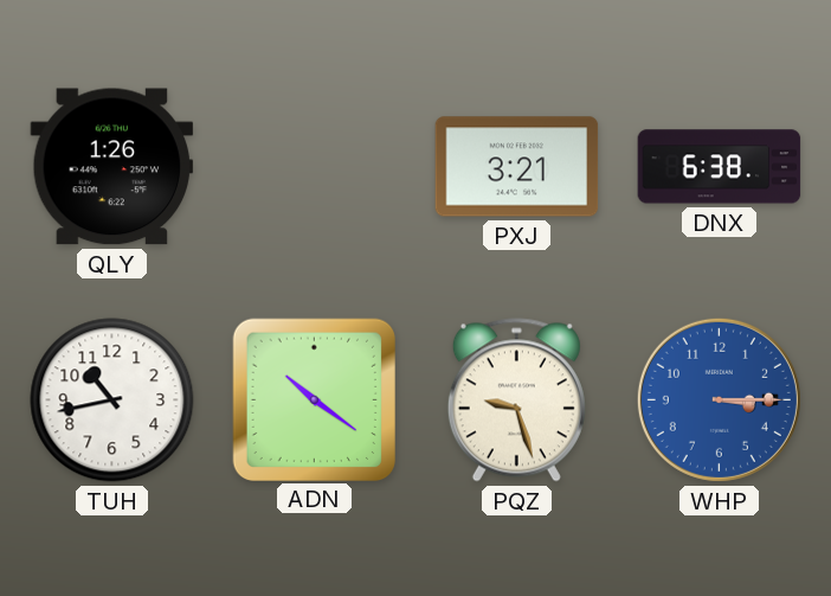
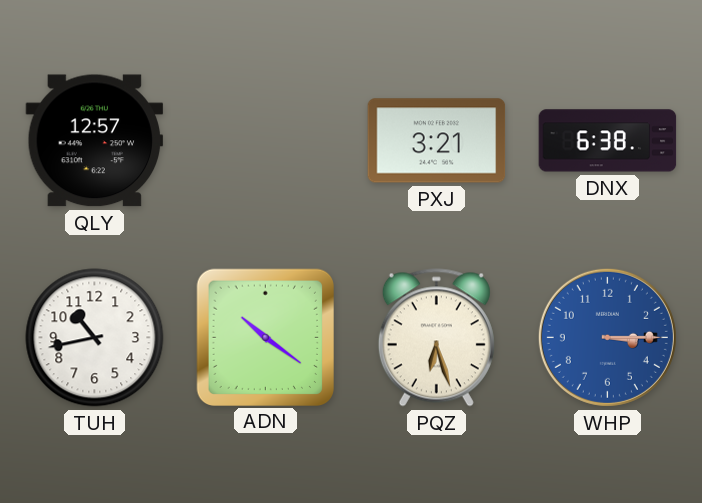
QLY: 1:26 -> 12:57
PQZ: 9:27 -> 6:27
